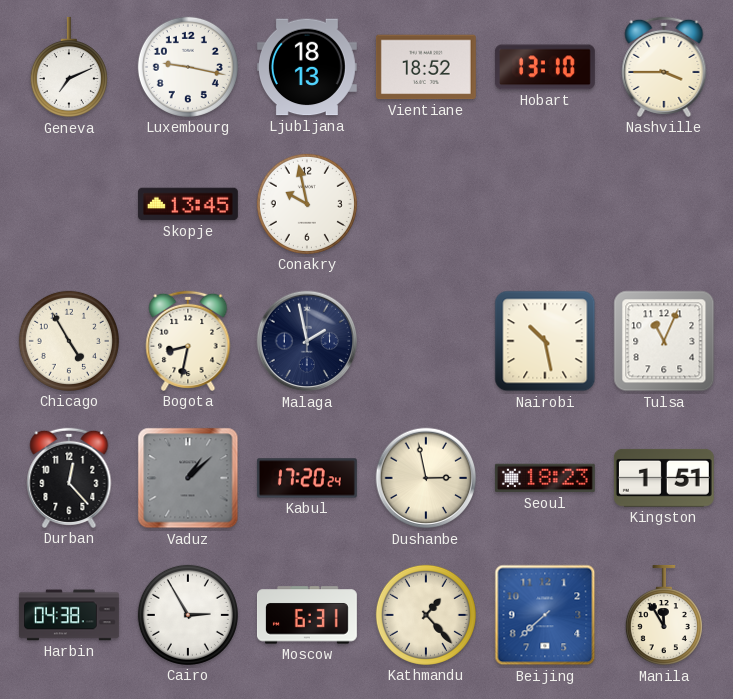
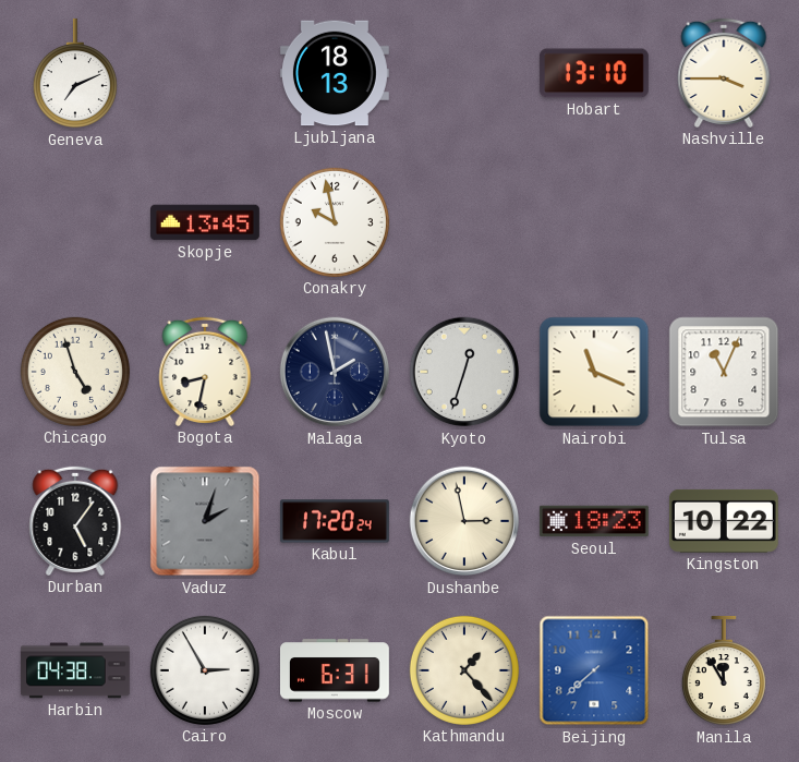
Luxembourg: 9:17 -> none
Vientiane: 18:52 -> none
Chicago: 4:55 -> 4:57
Kyoto: none -> 12:33
Nairobi: 10:28 -> 11:19
Durban: 12:23 -> 5:06
Vaduz: 1:08 -> 2:03
Kingston: 1:51 -> 10:22
